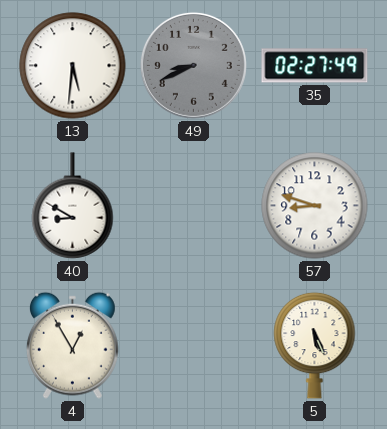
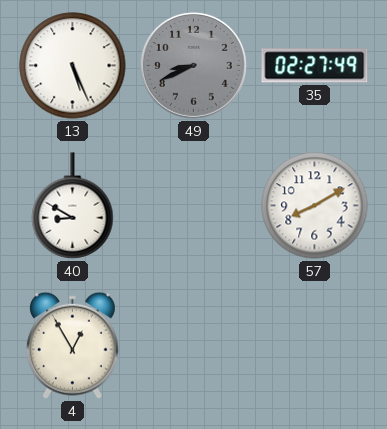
13: 5:31 -> 5:26
57: 8:48 -> 8:10
5: 5:26 -> none
